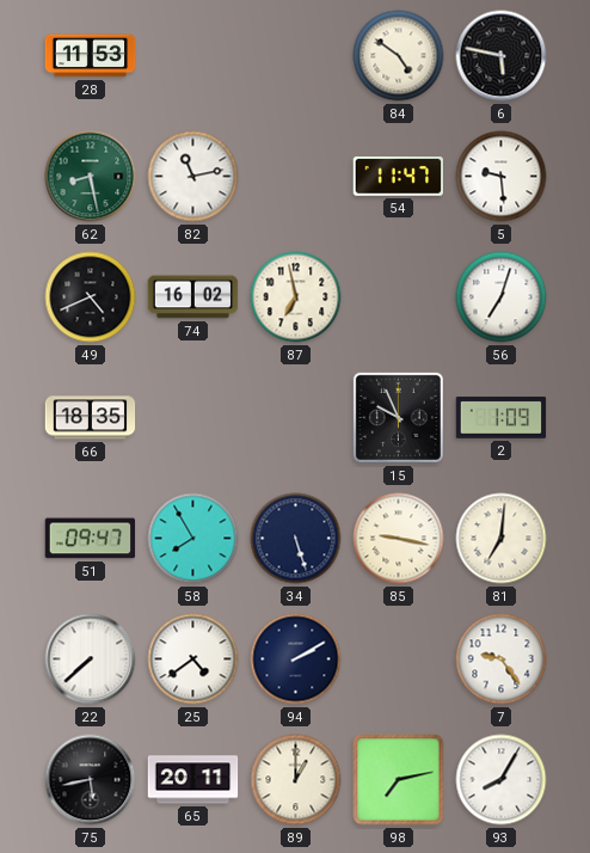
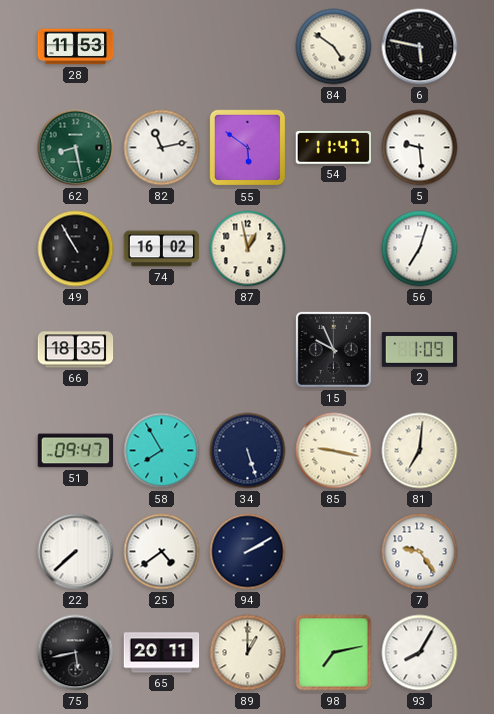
55: none -> 5:51
49: 4:41 -> 10:55
87: 6:58 -> 12:58
